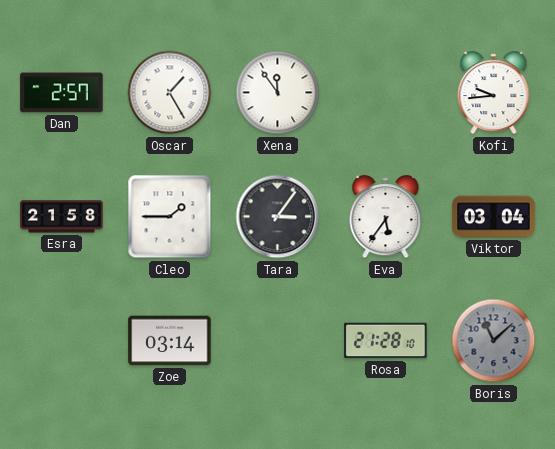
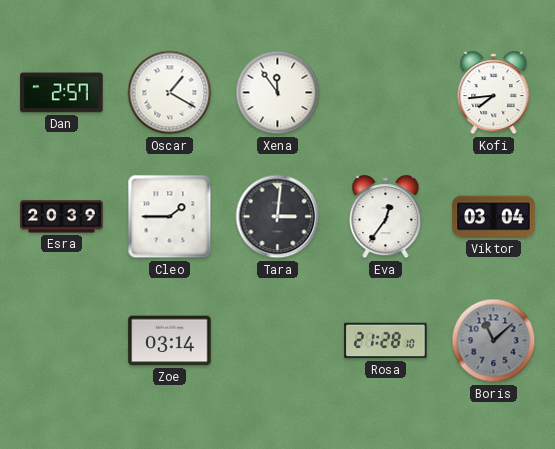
Oscar: 1:25 -> 1:20
Kofi: 9:44 -> 7:44
Esra: 21:58 -> 20:39
Tara: 3:06 -> 3:01
Eva: 5:36 -> 12:36
